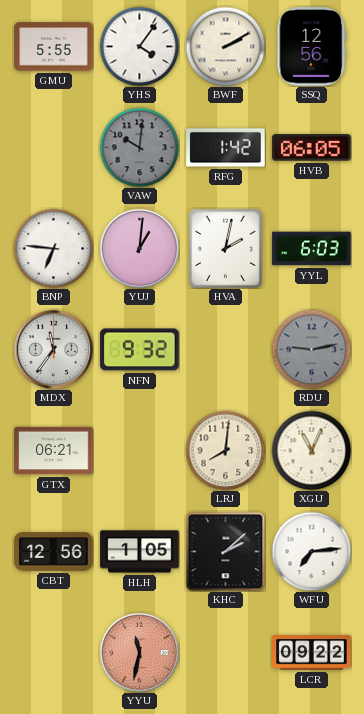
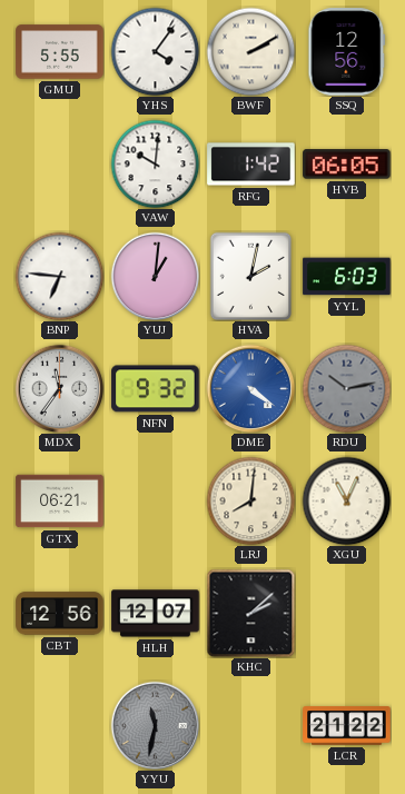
VAW dial: grey -> white
DME: none -> 4:21
RDU: 9:13 -> 10:13
HLH: 1:05 -> 12:07
WFU: 7:14 -> none
YYU dial: salmon -> grey
LCR: 09:22 -> 21:22
